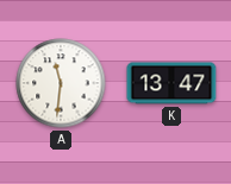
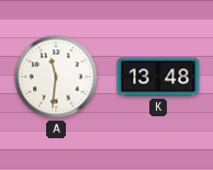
K: 13:47 -> 13:48
